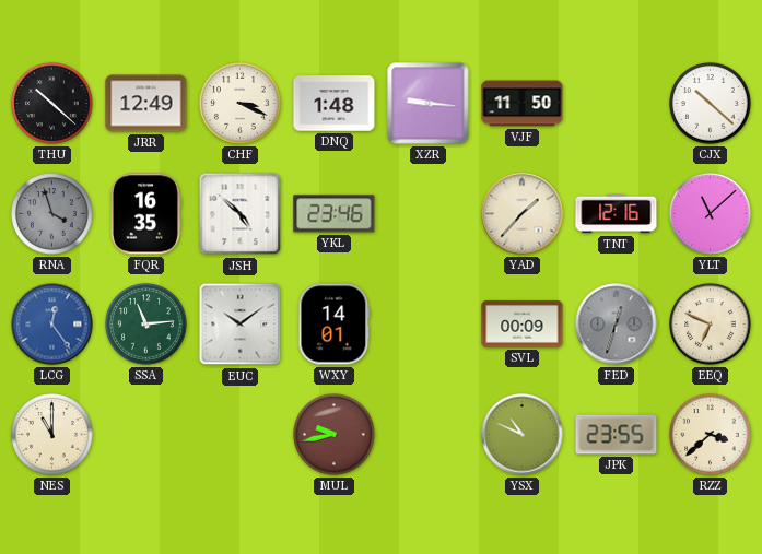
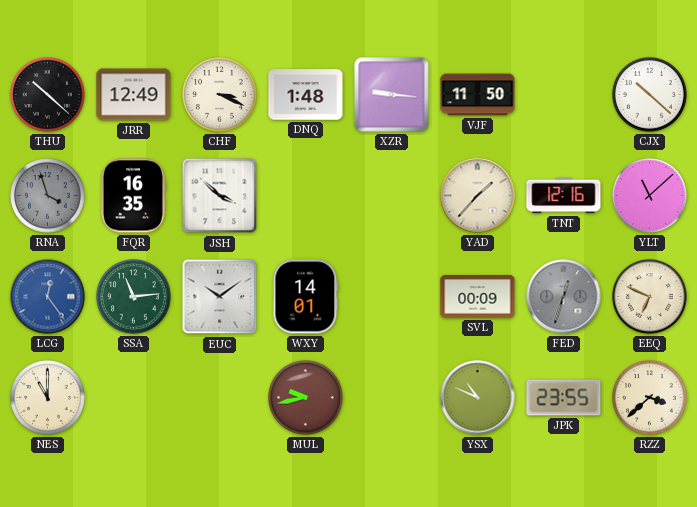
JSH: 4:52 -> 3:52
YKL: 23:46 -> none
